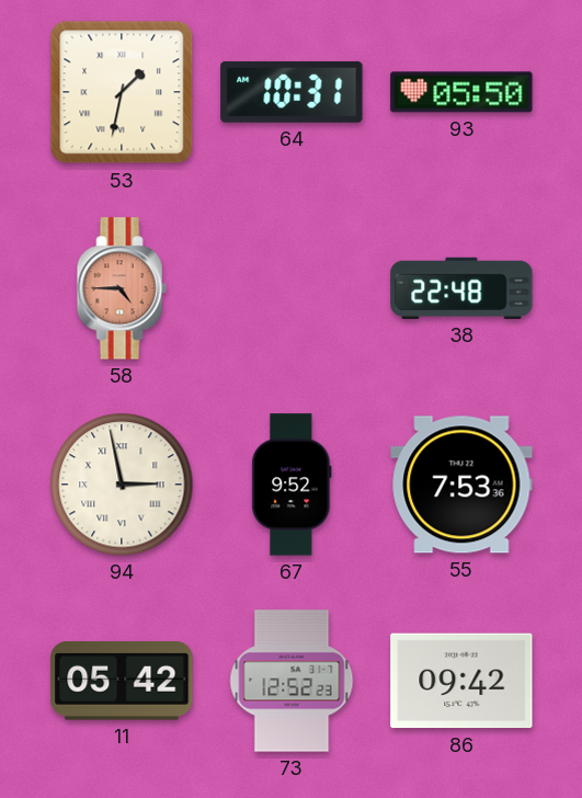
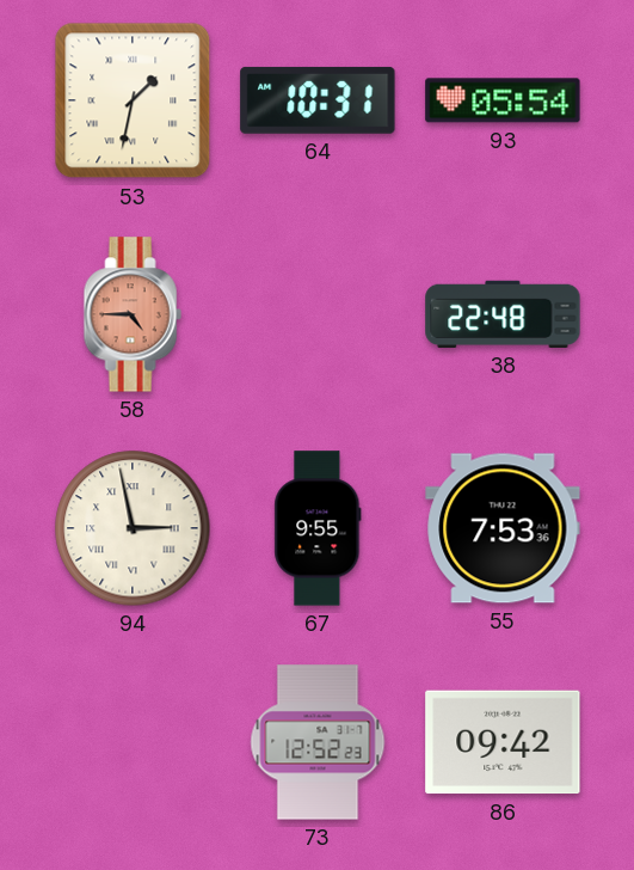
93: 05:50 -> 05:54
67: 9:52 -> 9:55
11: 05:42 -> none
